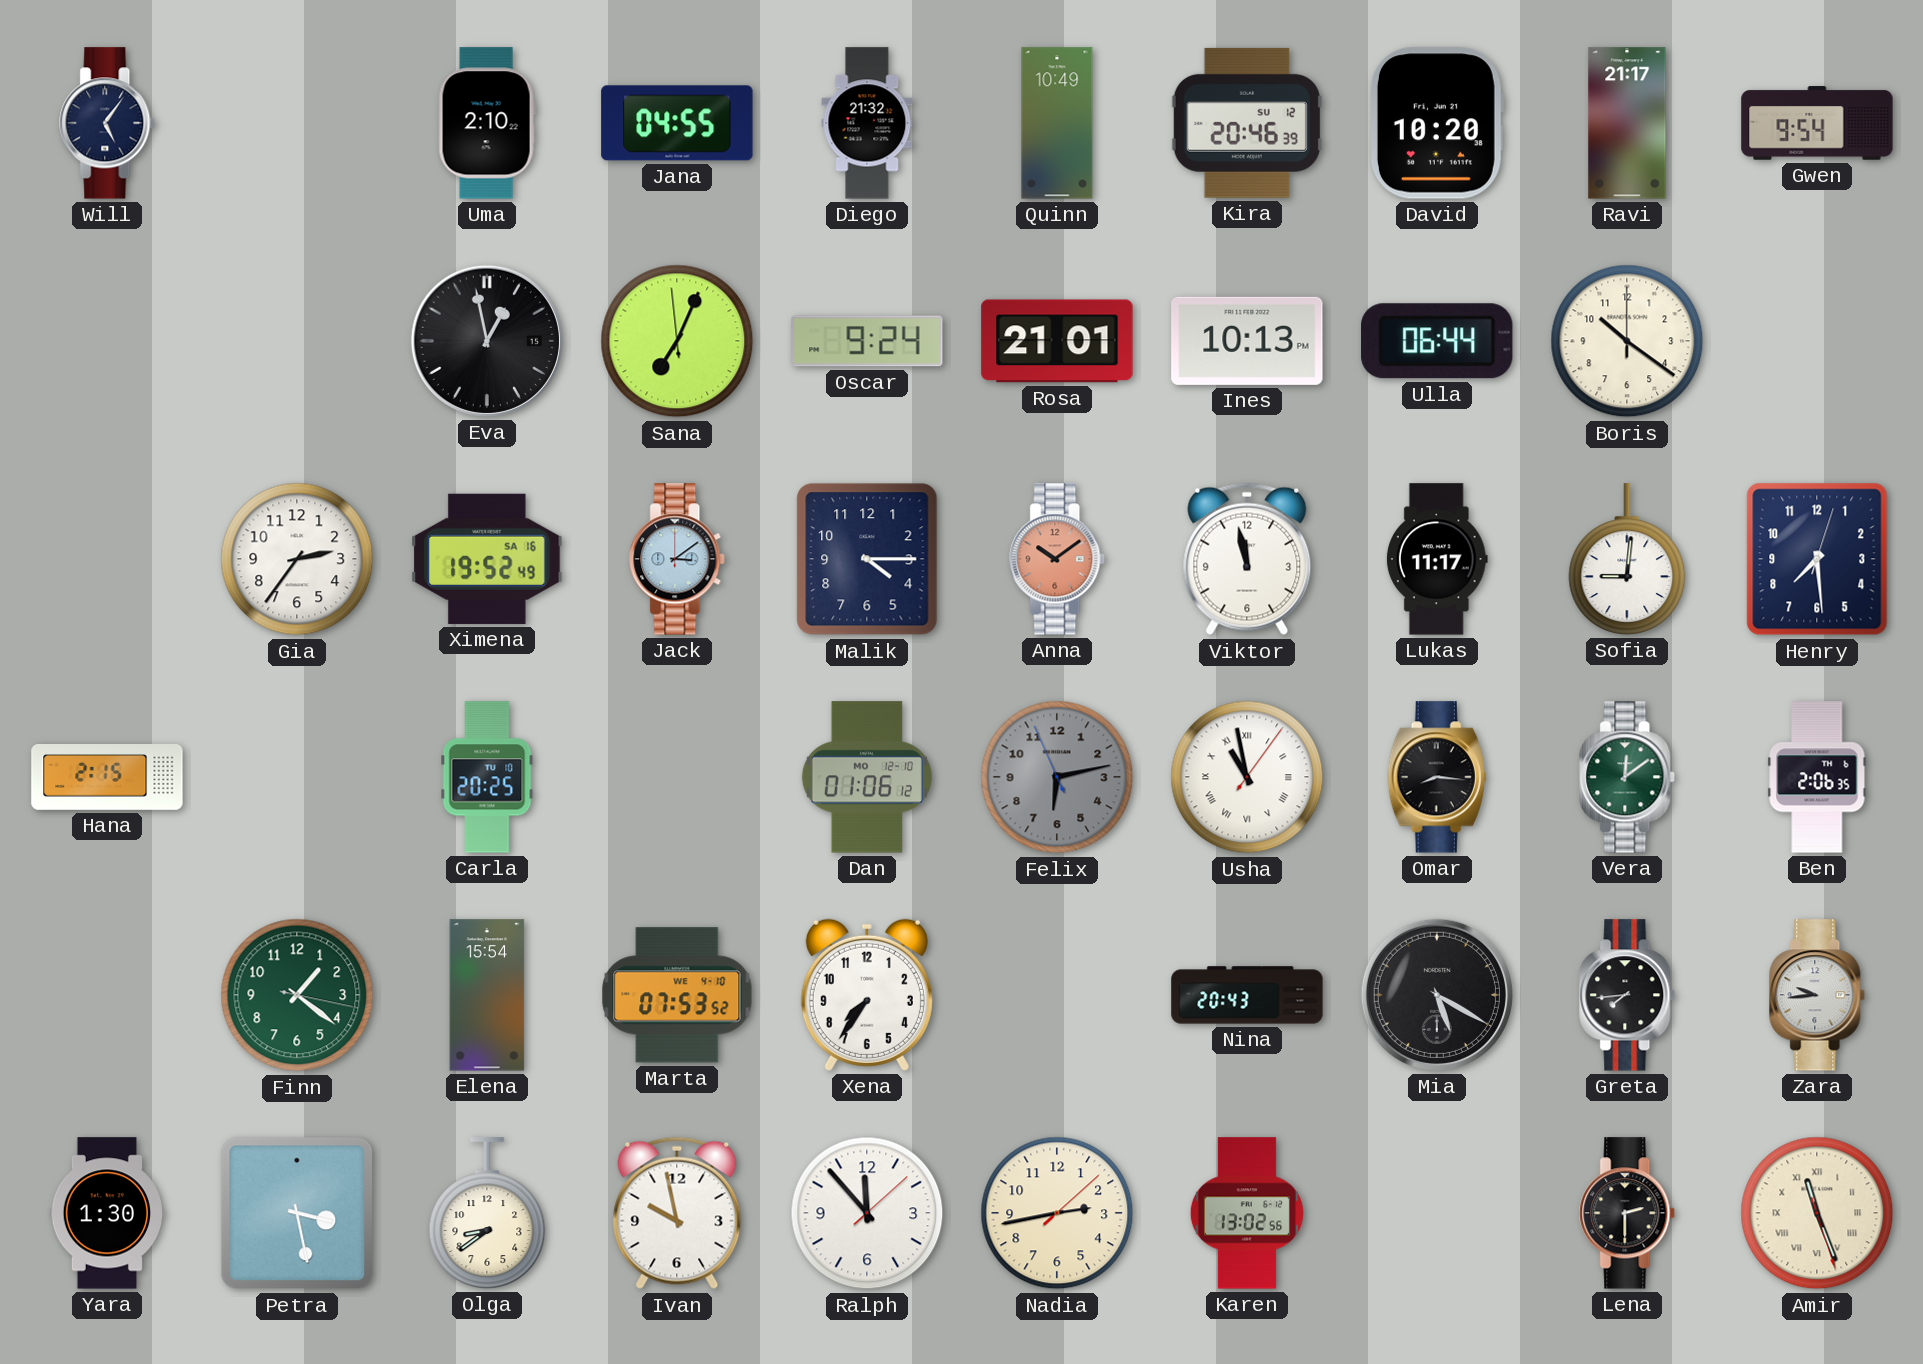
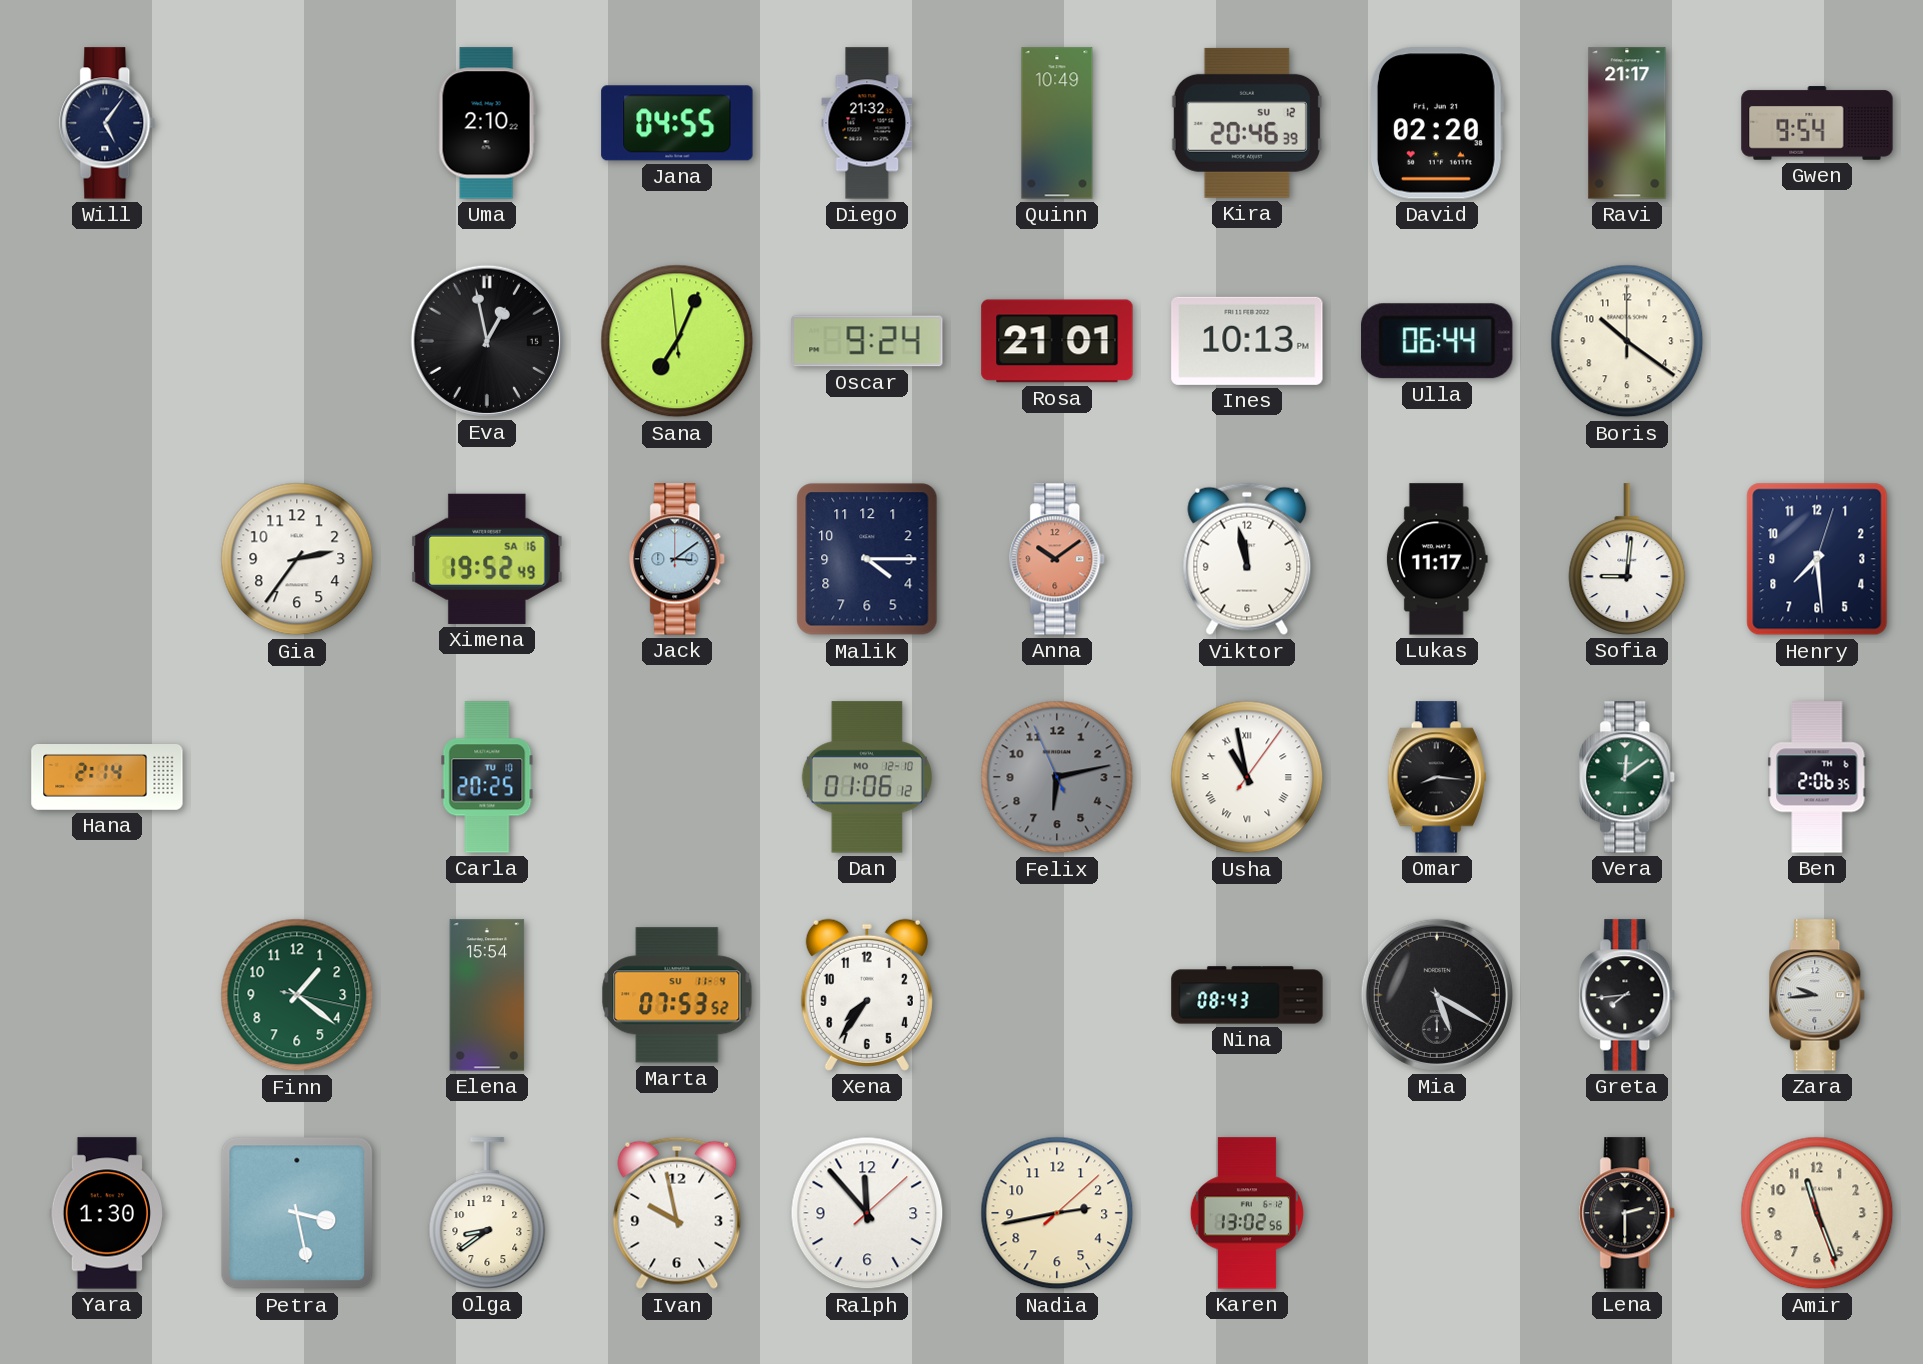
David: 10:20 -> 02:20
Hana: 2:15 -> 2:14
Marta date: WE 4-10 -> SU 11-4
Nina: 20:43 -> 08:43
Amir numerals: Roman -> Arabic
